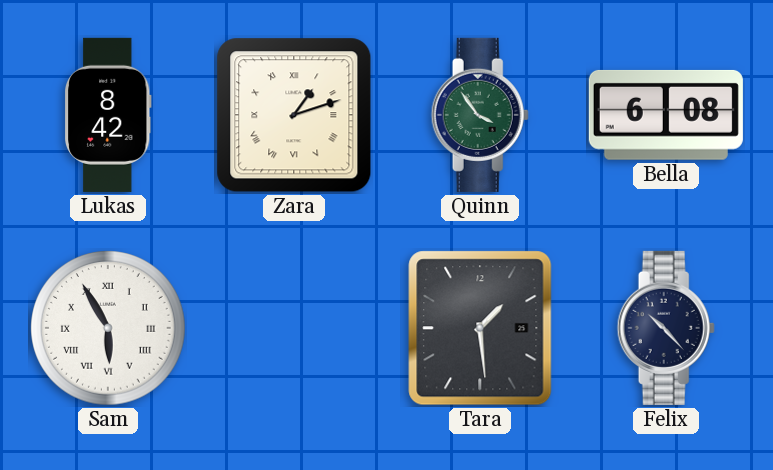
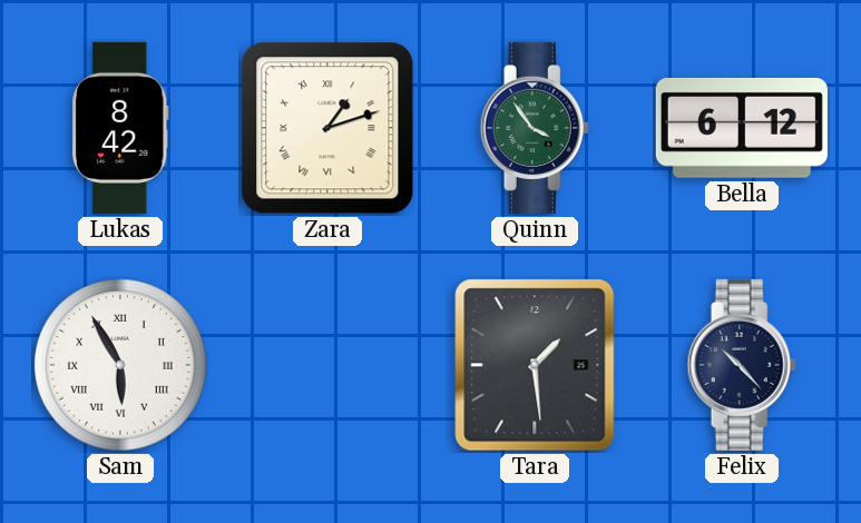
Bella: 6:08 -> 6:12
